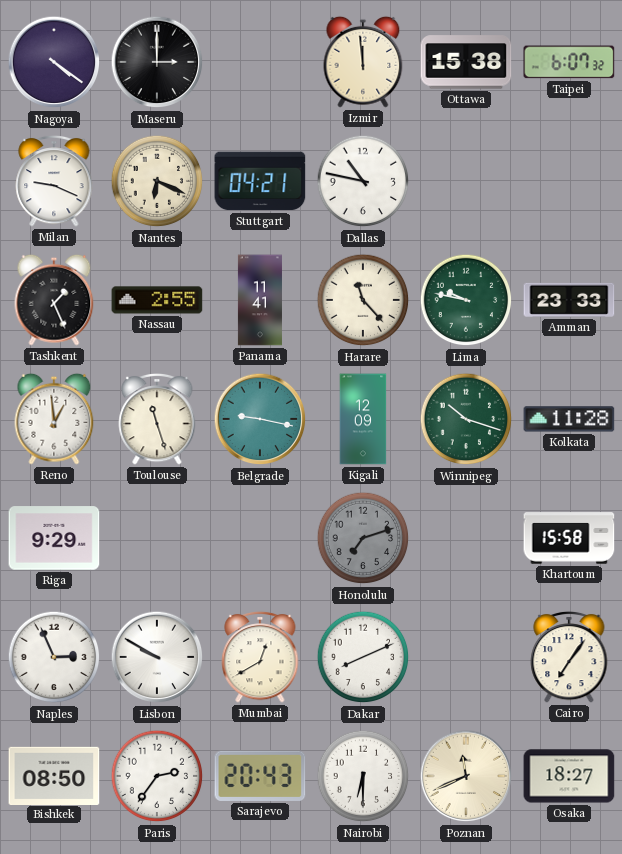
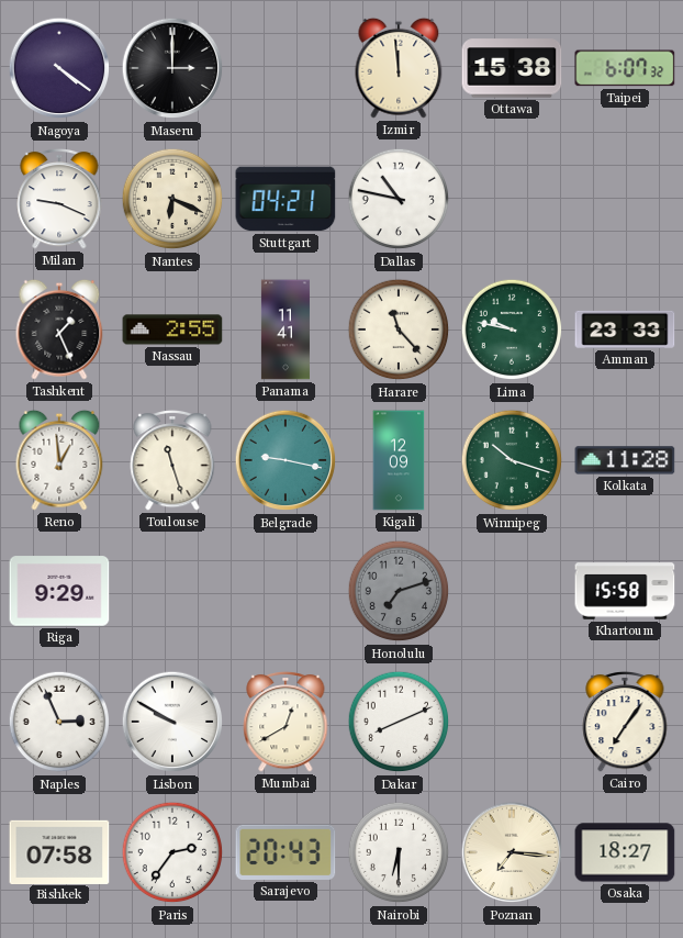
Bishkek: 08:50 -> 07:58
Poznan: 11:41 -> 7:16
